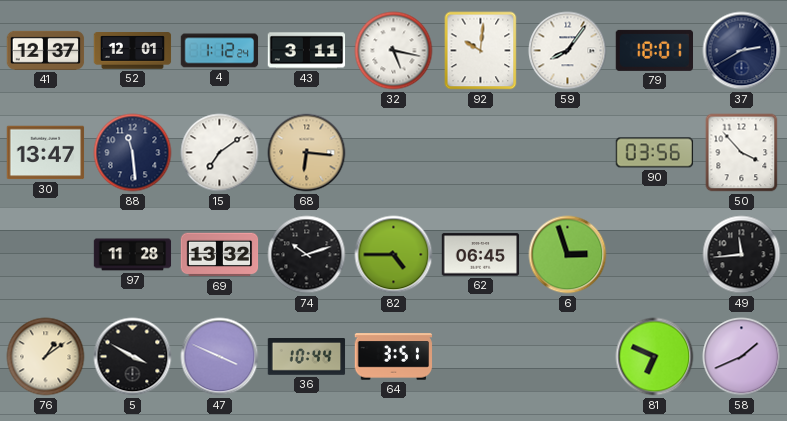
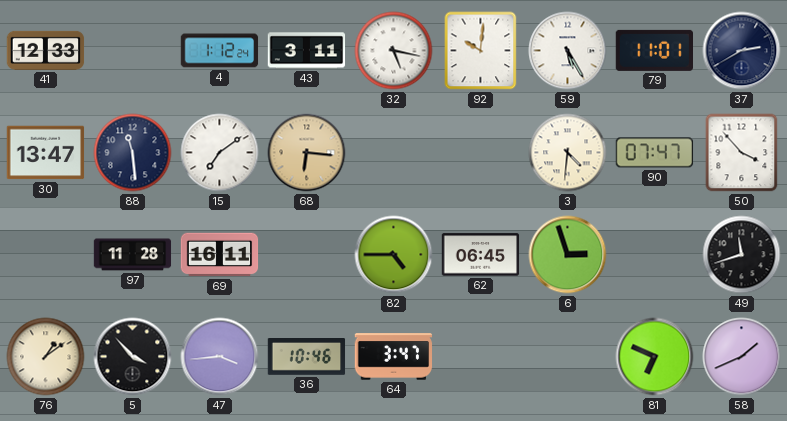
41: 12:37 -> 12:33
52: 12:01 -> none
59: 8:06 -> 5:25
79: 18:01 -> 11:01
3: none -> 4:31
90: 03:56 -> 07:47
69: 13:32 -> 16:11
74: 10:12 -> none
49: 11:44 -> 11:42
5: 3:50 -> 3:53
47: 3:49 -> 3:44
36: 10:44 -> 10:46
64: 3:51 -> 3:47
